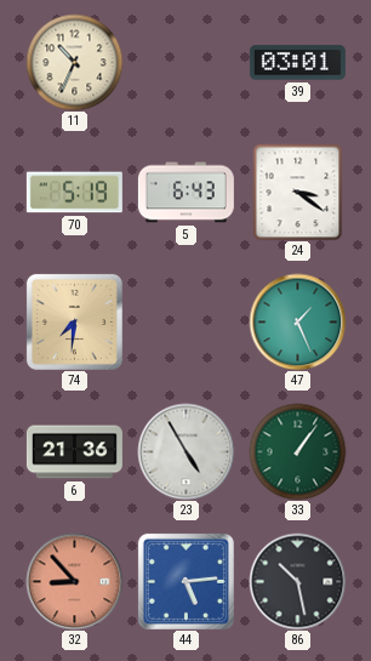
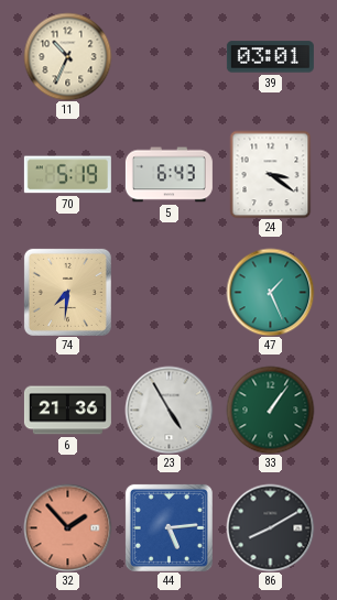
32: 8:53 -> 1:53
86: 10:28 -> 8:10
